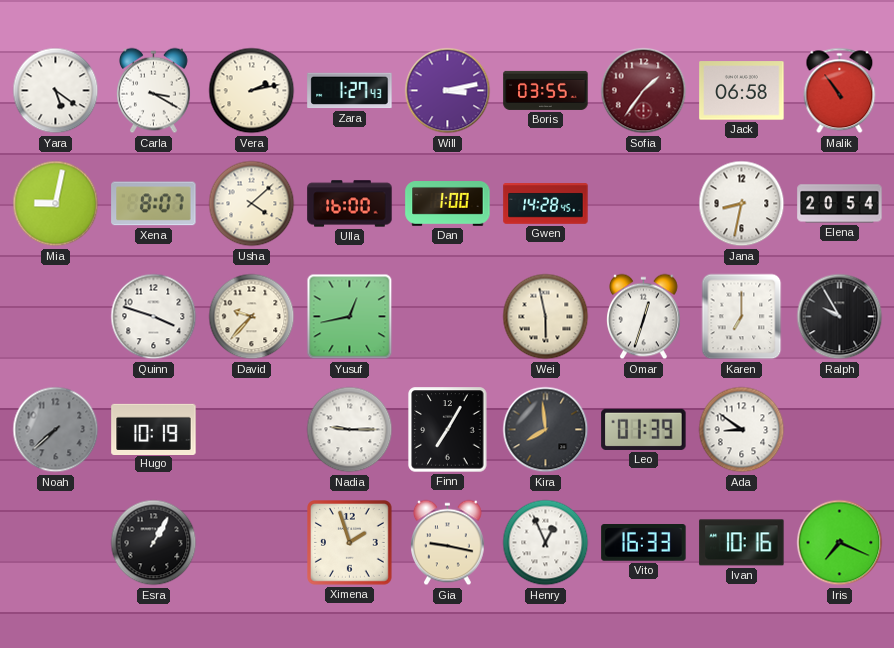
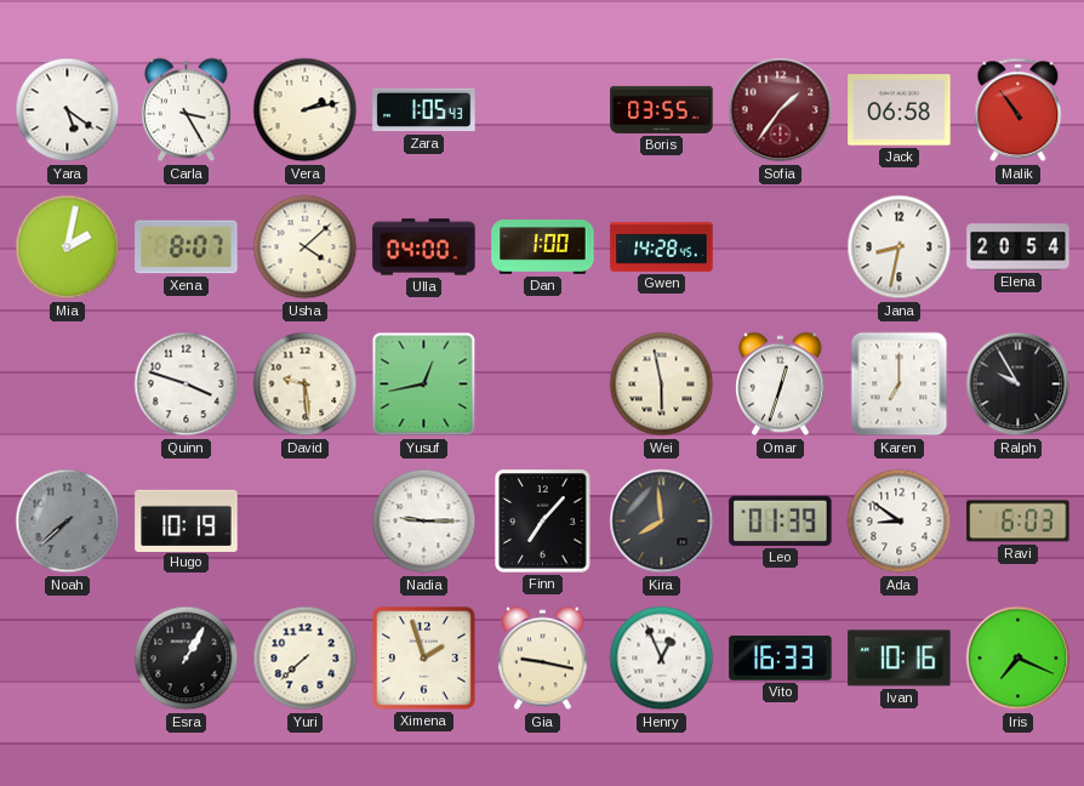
Carla: 3:20 -> 3:25
Zara: 1:27 -> 1:05
Will: 3:13 -> none
Mia: 9:02 -> 2:02
Ulla: 16:00 -> 04:00
David: 9:37 -> 9:29
Finn: 7:05 -> 7:07
Ravi: none -> 6:03
Yuri: none -> 7:38
